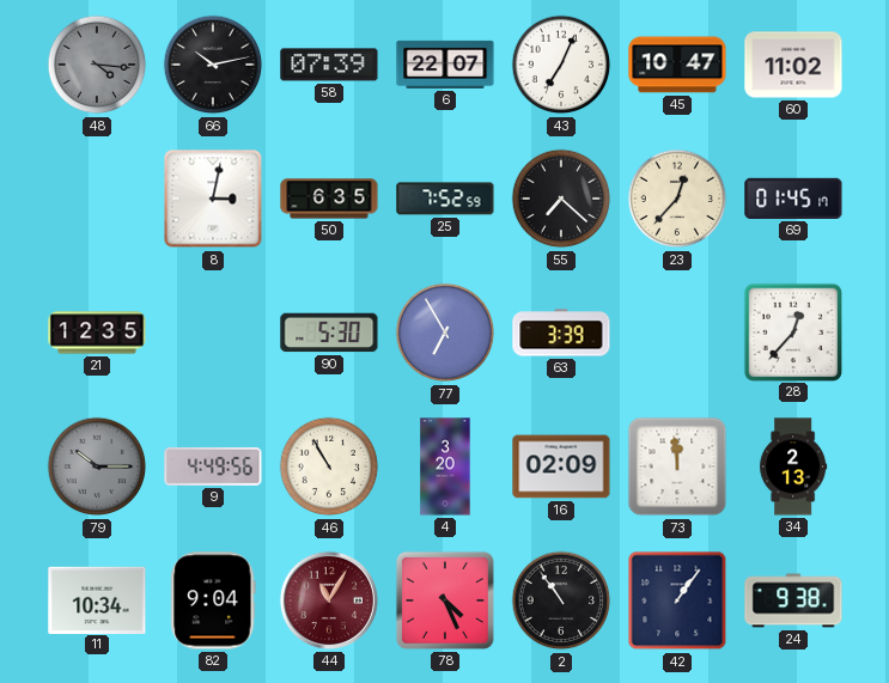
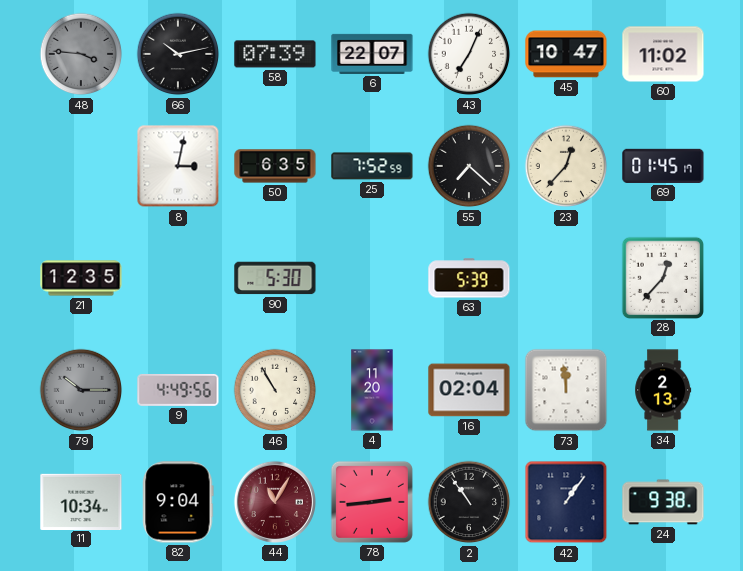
48: 4:16 -> 3:46
77: 6:55 -> none
63: 3:39 -> 5:39
4: 3:20 -> 11:20
16: 02:09 -> 02:04
78: 4:26 -> 2:44
